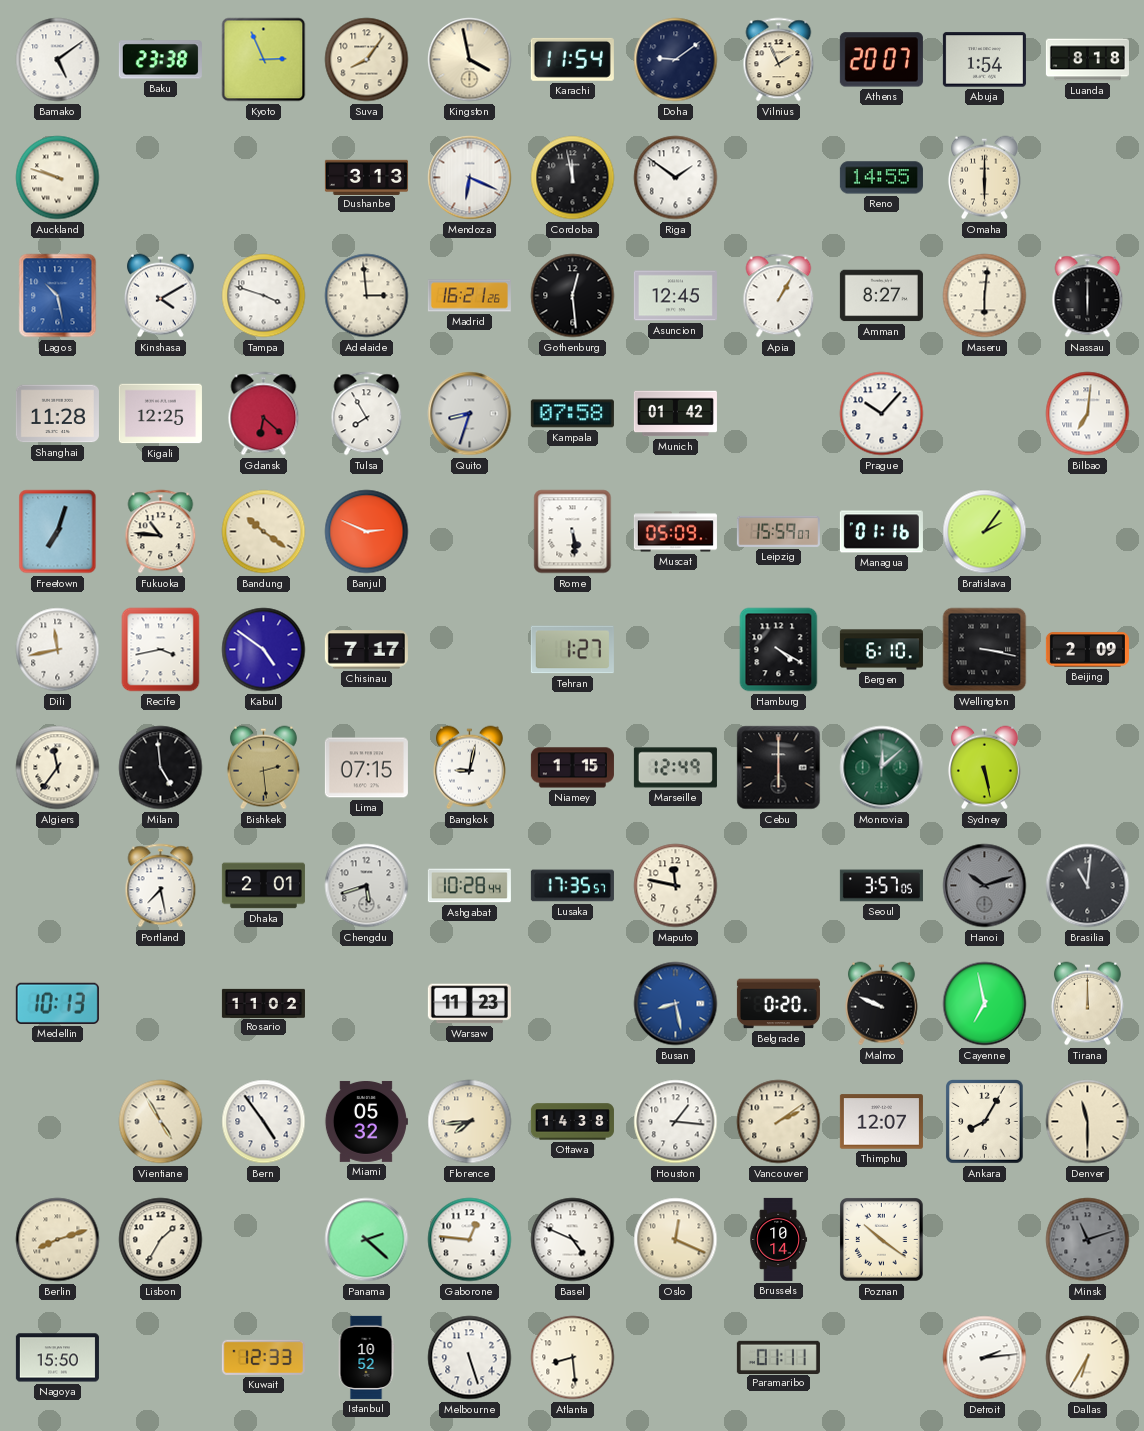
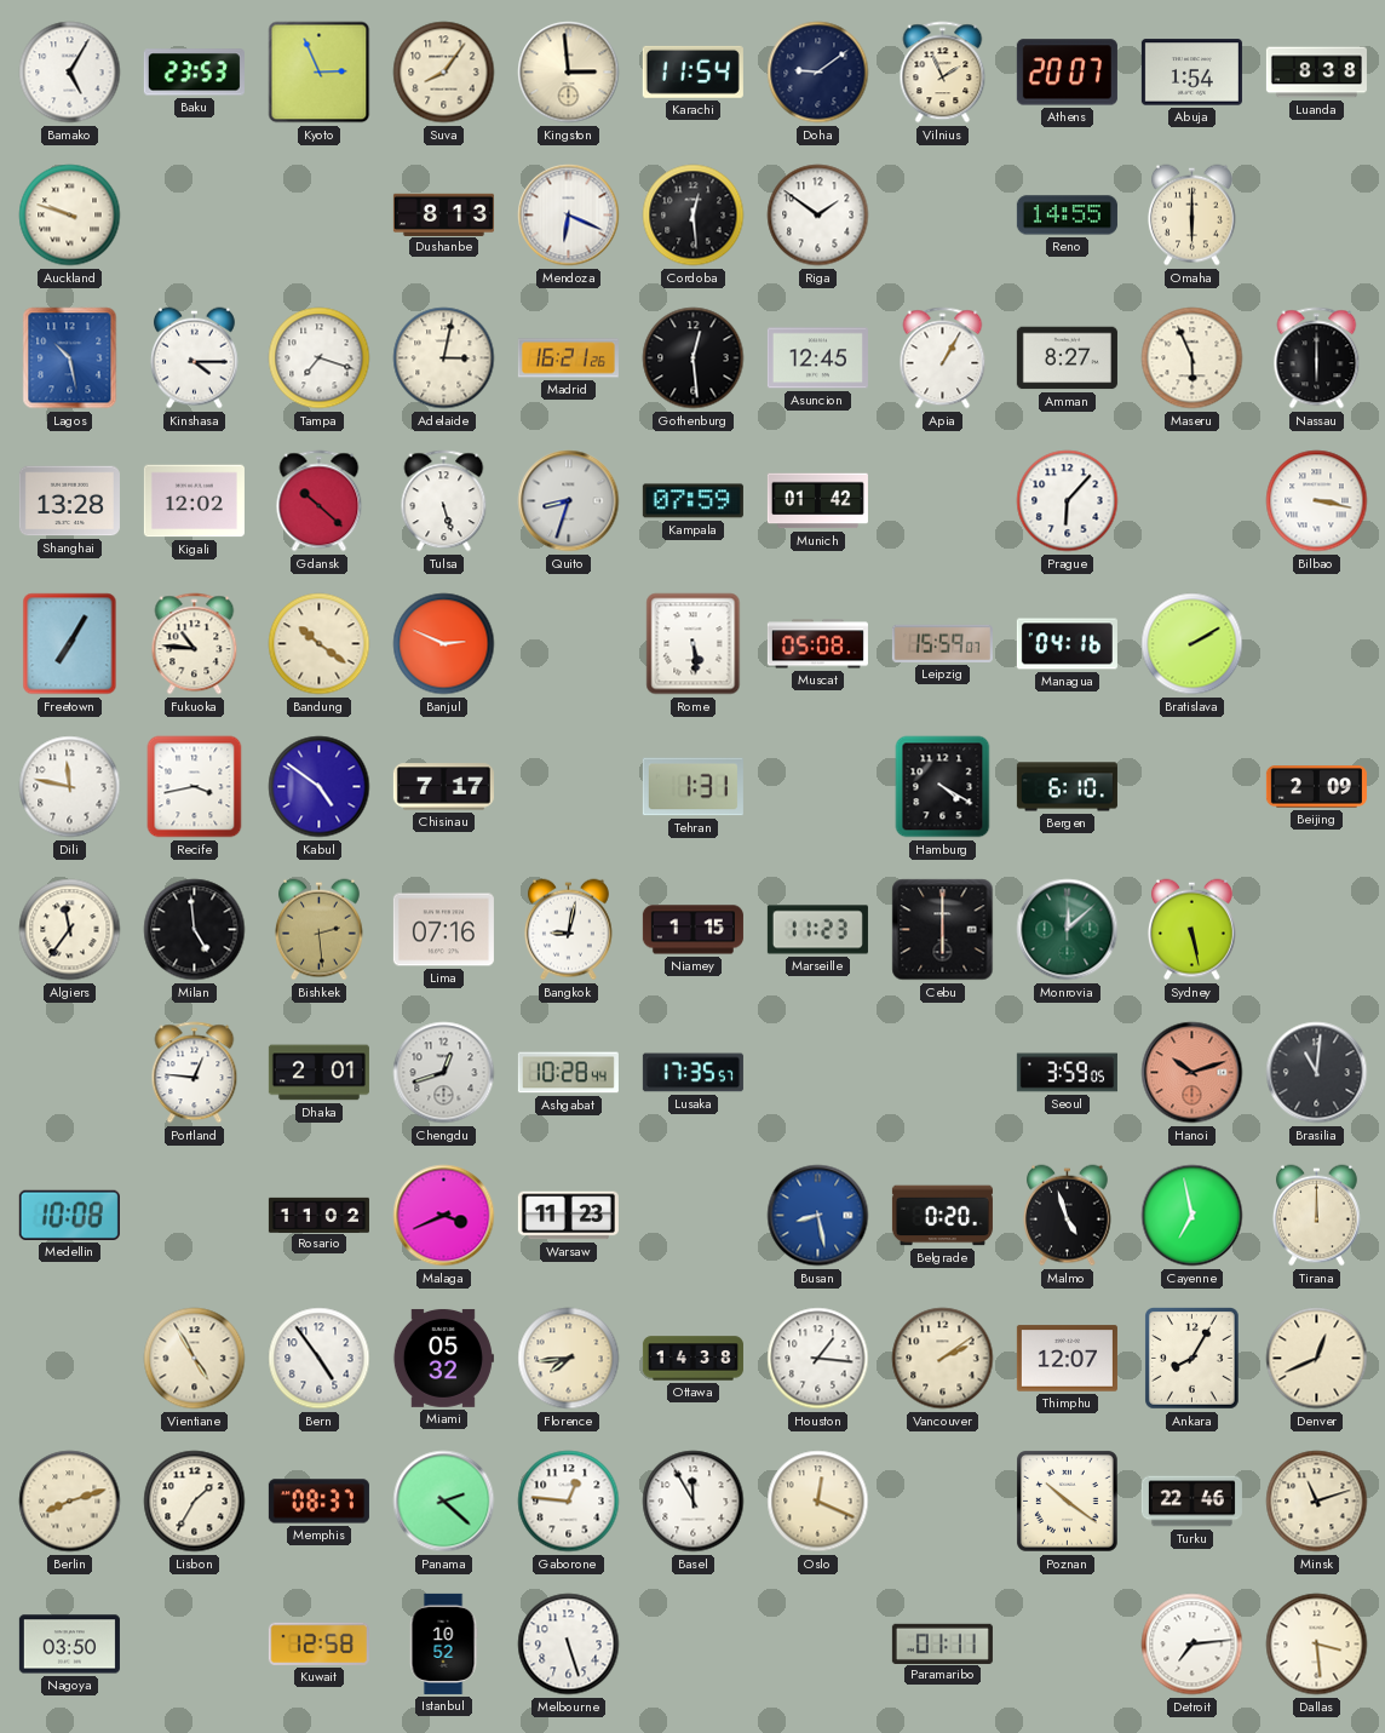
Bamako: 5:09 -> 5:05
Baku: 23:38 -> 23:53
Kingston: 3:58 -> 2:59
Luanda: 8:18 -> 8:38
Dushanbe: 3:13 -> 8:13
Cordoba: 11:58 -> 12:29
Kinshasa: 4:10 -> 4:15
Tampa: 3:48 -> 7:18
Adelaide: 2:59 -> 3:02
Maseru: 6:01 -> 5:56
Shanghai: 11:28 -> 13:28
Kigali: 12:25 -> 12:02
Gdansk: 6:22 -> 10:22
Tulsa: 7:55 -> 5:27
Kampala: 07:58 -> 07:59
Prague: 10:07 -> 6:07
Bilbao: 7:01 -> 3:17
Freetown: 7:03 -> 7:05
Muscat: 05:09 -> 05:08
Managua: 01:16 -> 04:16
Bratislava: 2:06 -> 2:10
Dili: 11:43 -> 11:47
Tehran: 1:27 -> 1:31
Wellington: 3:17 -> none
Lima: 07:15 -> 07:16
Marseille: 12:49 -> 11:23
Portland: 7:28 -> 12:46
Chengdu: 5:42 -> 12:42
Maputo: 11:47 -> none
Seoul: 3:57 -> 3:59
Hanoi dial: grey -> salmon
Medellin: 10:13 -> 10:08
Malaga: none -> 3:41
Malmo: 9:49 -> 4:57
Denver: 11:30 -> 12:41
Memphis: none -> 08:37
Basel: 4:49 -> 11:55
Brussels: 10:14 -> none
Turku: none -> 22:46
Minsk dial: grey -> cream
Nagoya: 15:50 -> 03:50
Kuwait: 12:33 -> 12:58
Atlanta: 8:29 -> none
Detroit: 2:14 -> 7:14
Dallas: 6:35 -> 3:29
